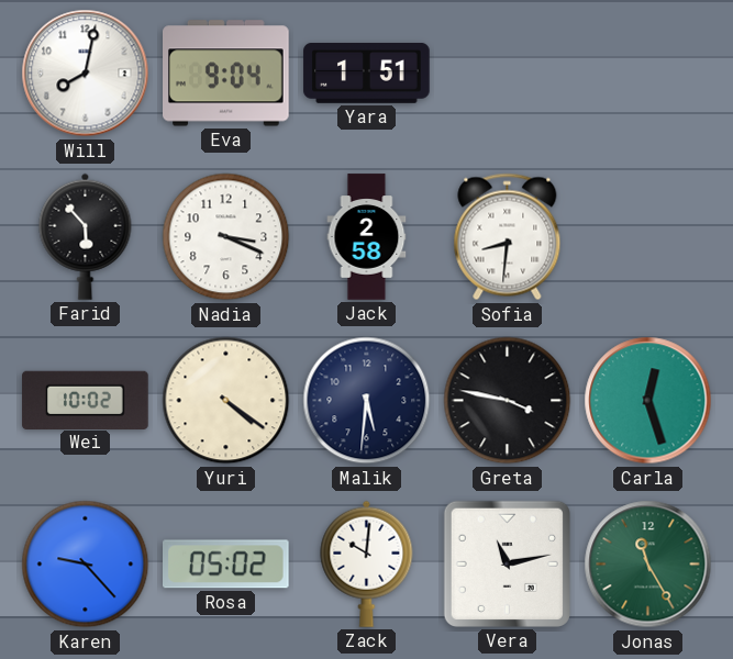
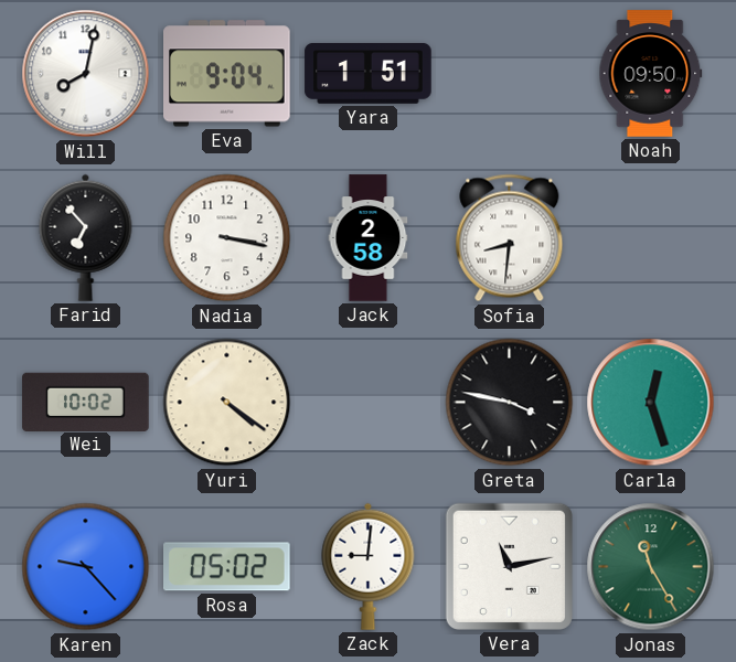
Noah: none -> 09:50
Farid: 5:53 -> 6:53
Nadia: 3:19 -> 3:17
Malik: 5:31 -> none
Zack: 10:01 -> 9:01
